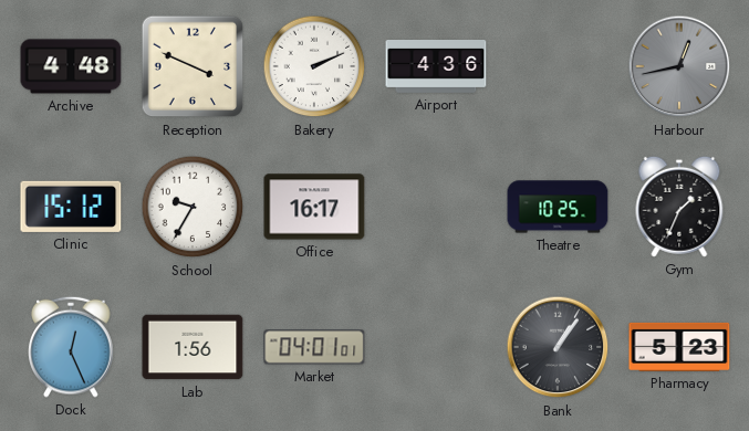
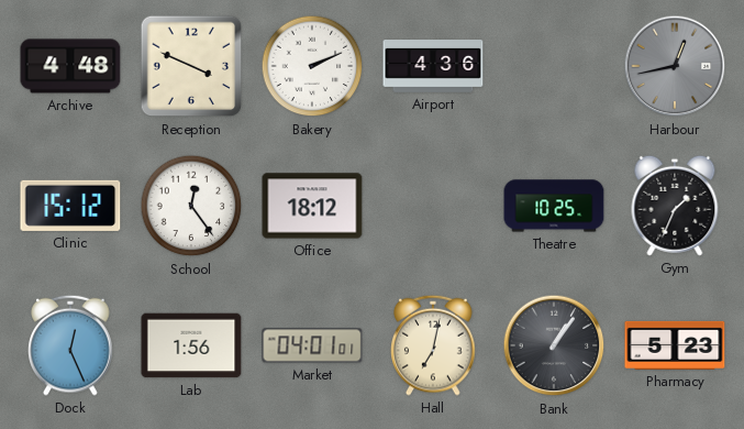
School: 9:35 -> 12:24
Office: 16:17 -> 18:12
Hall: none -> 7:02
